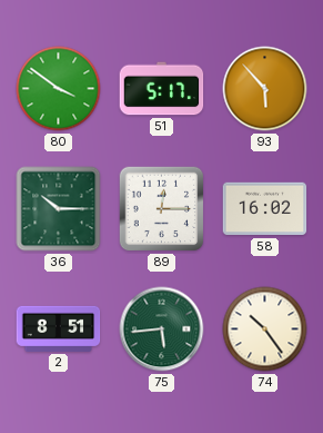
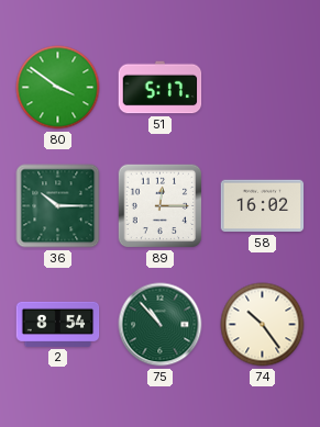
93: 5:53 -> none
2: 8:51 -> 8:54
75: 5:44 -> 10:53
